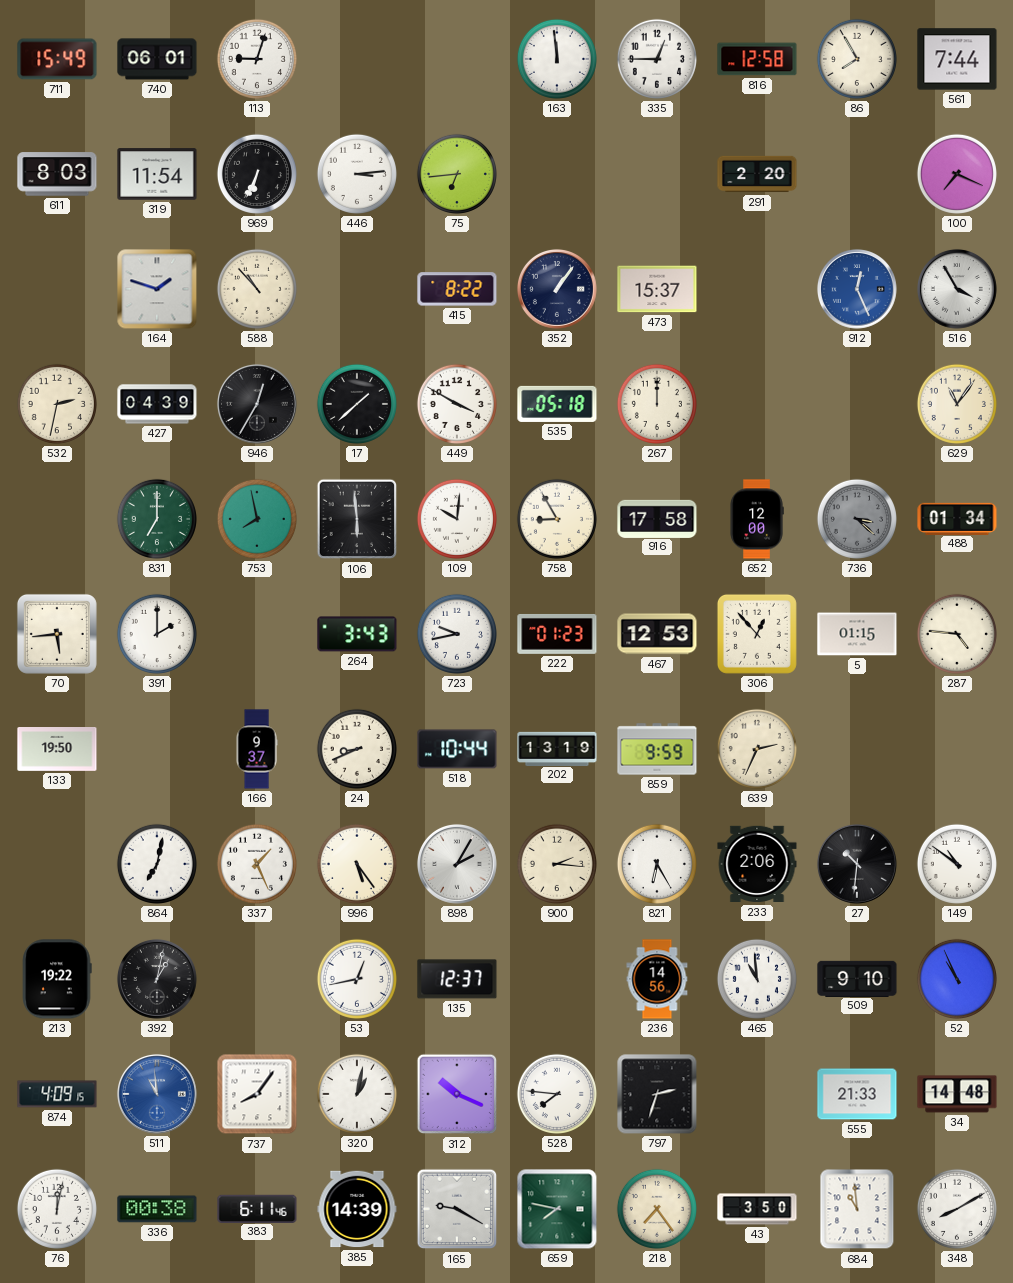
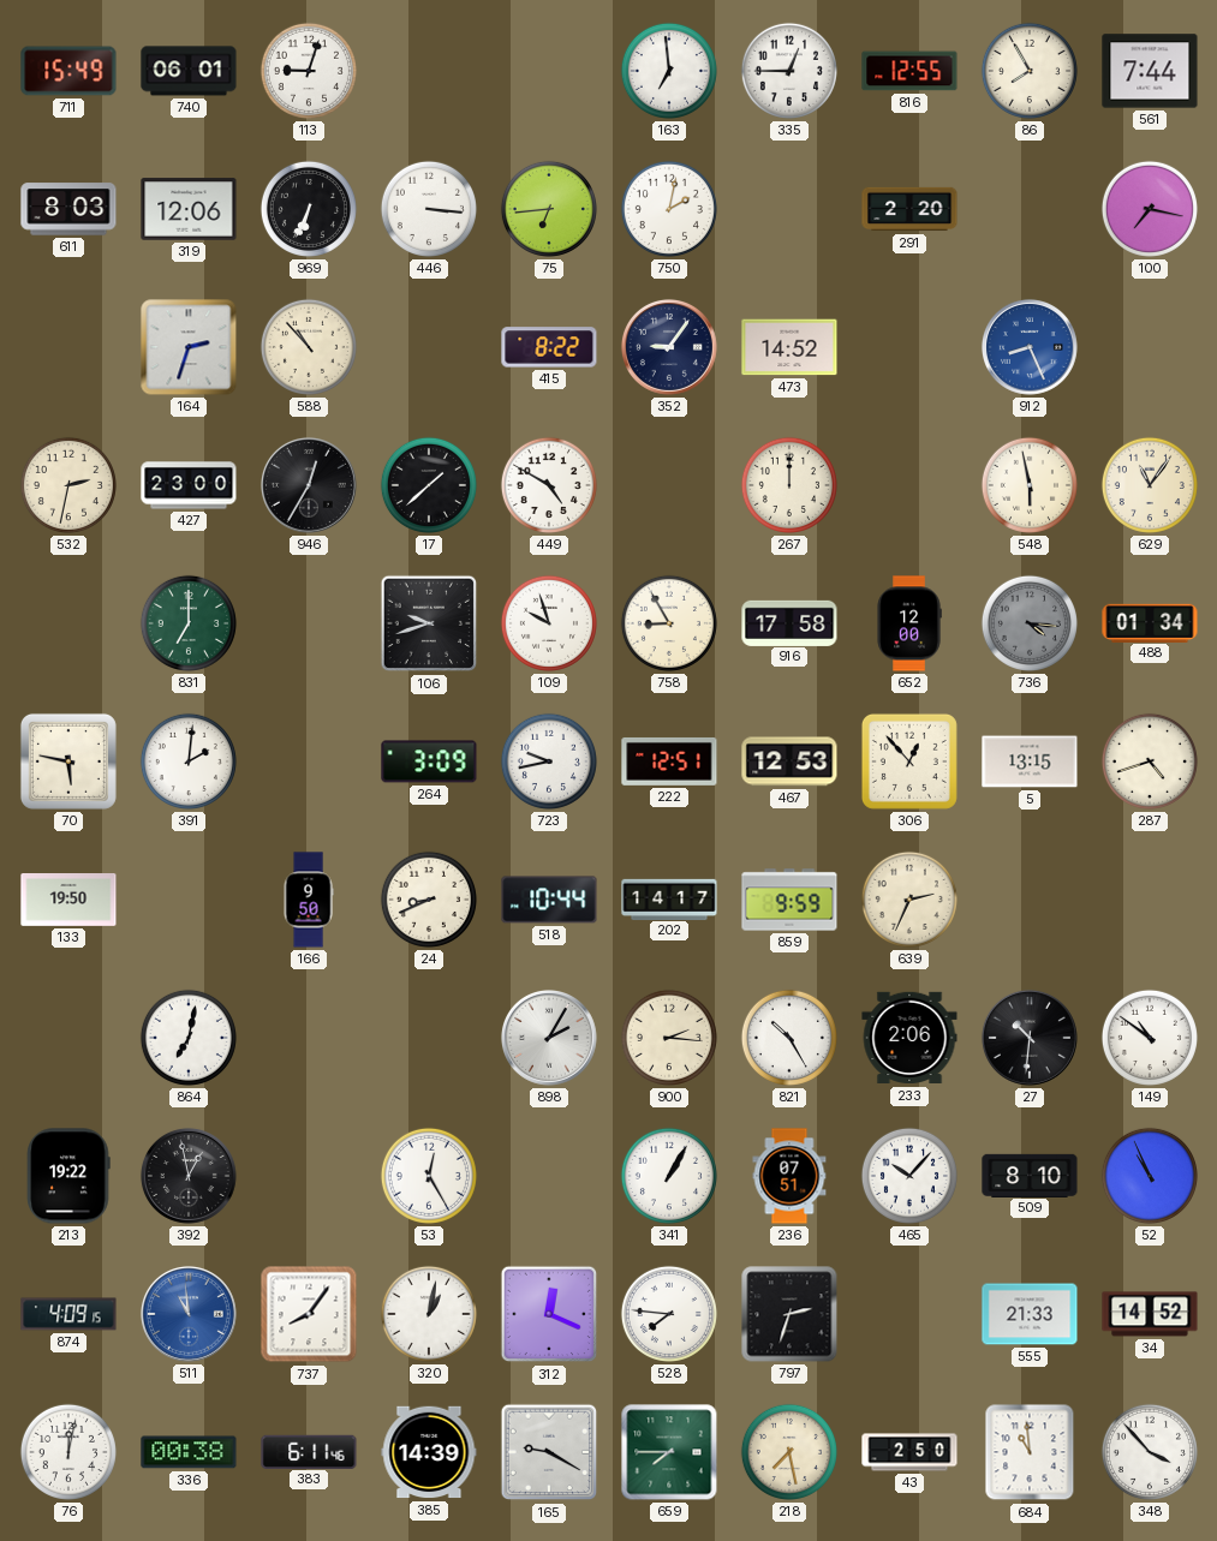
163: 11:59 -> 6:59
816: 12:58 -> 12:55
319: 11:54 -> 12:06
446: 3:14 -> 3:16
750: none -> 2:02
100: 7:19 -> 7:17
164: 1:48 -> 2:33
352: 1:06 -> 9:06
473: 15:37 -> 14:52
912: 12:26 -> 8:26
516: 3:55 -> none
427: 04:39 -> 23:00
449: 3:50 -> 4:50
535: 05:18 -> none
548: none -> 5:58
753: 7:58 -> none
106: 5:59 -> 9:42
109: 10:01 -> 9:57
736: 3:22 -> 4:16
70: 5:44 -> 5:47
391: 2:00 -> 2:01
264: 3:43 -> 3:09
222: 01:23 -> 12:51
5: 01:15 -> 13:15
287: 4:46 -> 4:42
166: 9:37 -> 9:50
202: 13:19 -> 14:17
337: 1:26 -> none
996: 5:24 -> none
821: 6:25 -> 10:25
392: 1:02 -> 12:58
53: 12:43 -> 12:25
135: 12:37 -> none
341: none -> 1:05
236: 14:56 -> 07:51
465: 10:59 -> 10:07
509: 9:10 -> 8:10
312: 10:19 -> 12:19
34: 14:48 -> 14:52
659: 7:47 -> 7:45
218: 7:24 -> 7:28
43: 3:50 -> 2:50
348: 8:10 -> 3:53
